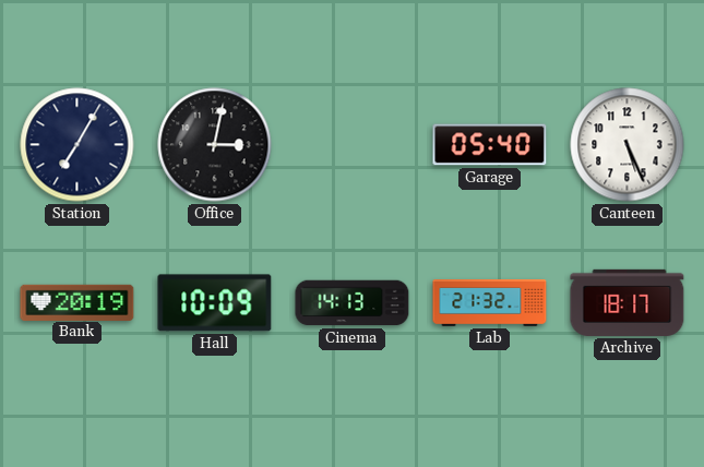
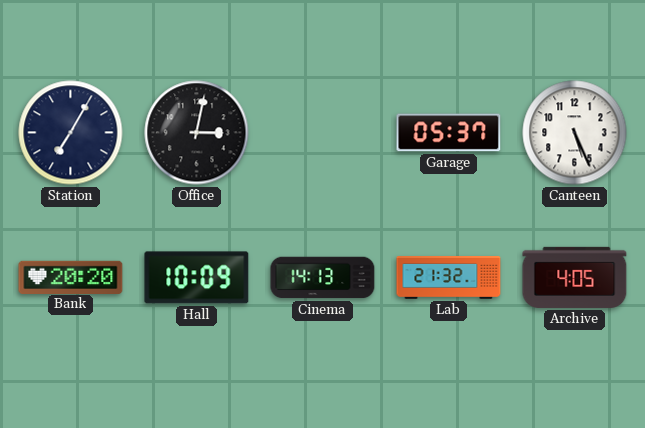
Garage: 05:40 -> 05:37
Bank: 20:19 -> 20:20
Archive: 18:17 -> 4:05
